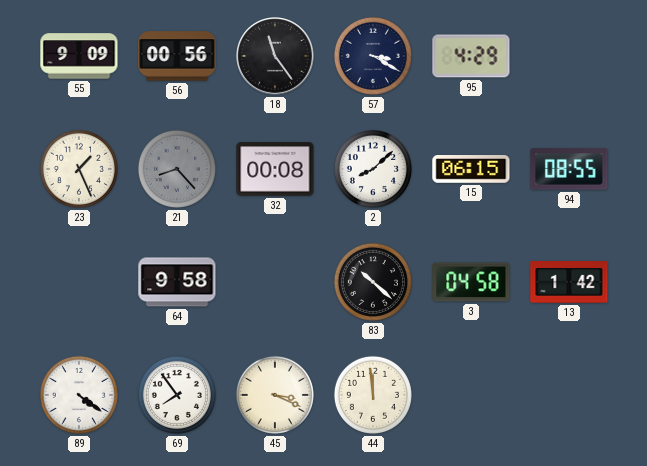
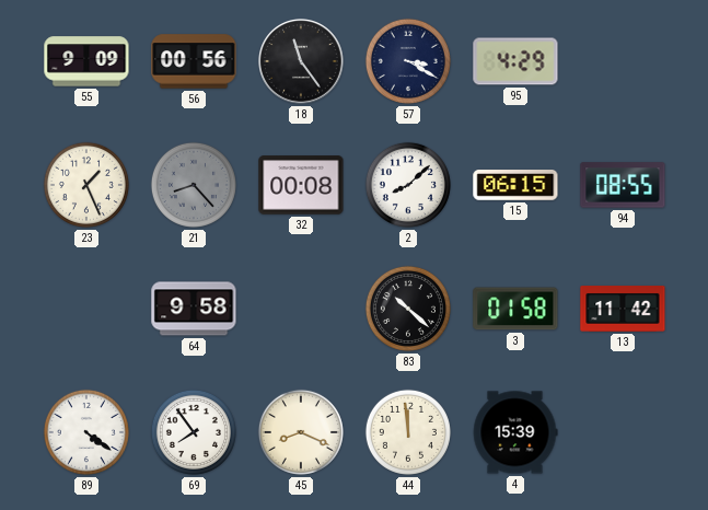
3: 04:58 -> 01:58
13: 1:42 -> 11:42
45: 3:19 -> 8:19
4: none -> 15:39
